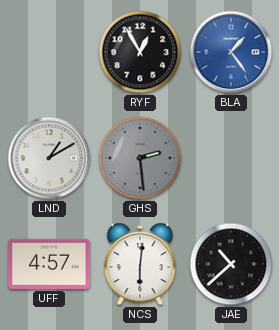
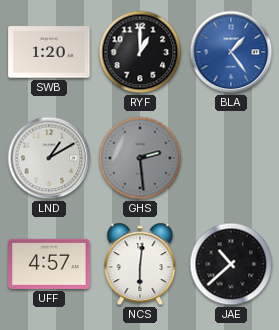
SWB: none -> 1:20
RYF: 12:55 -> 1:00
